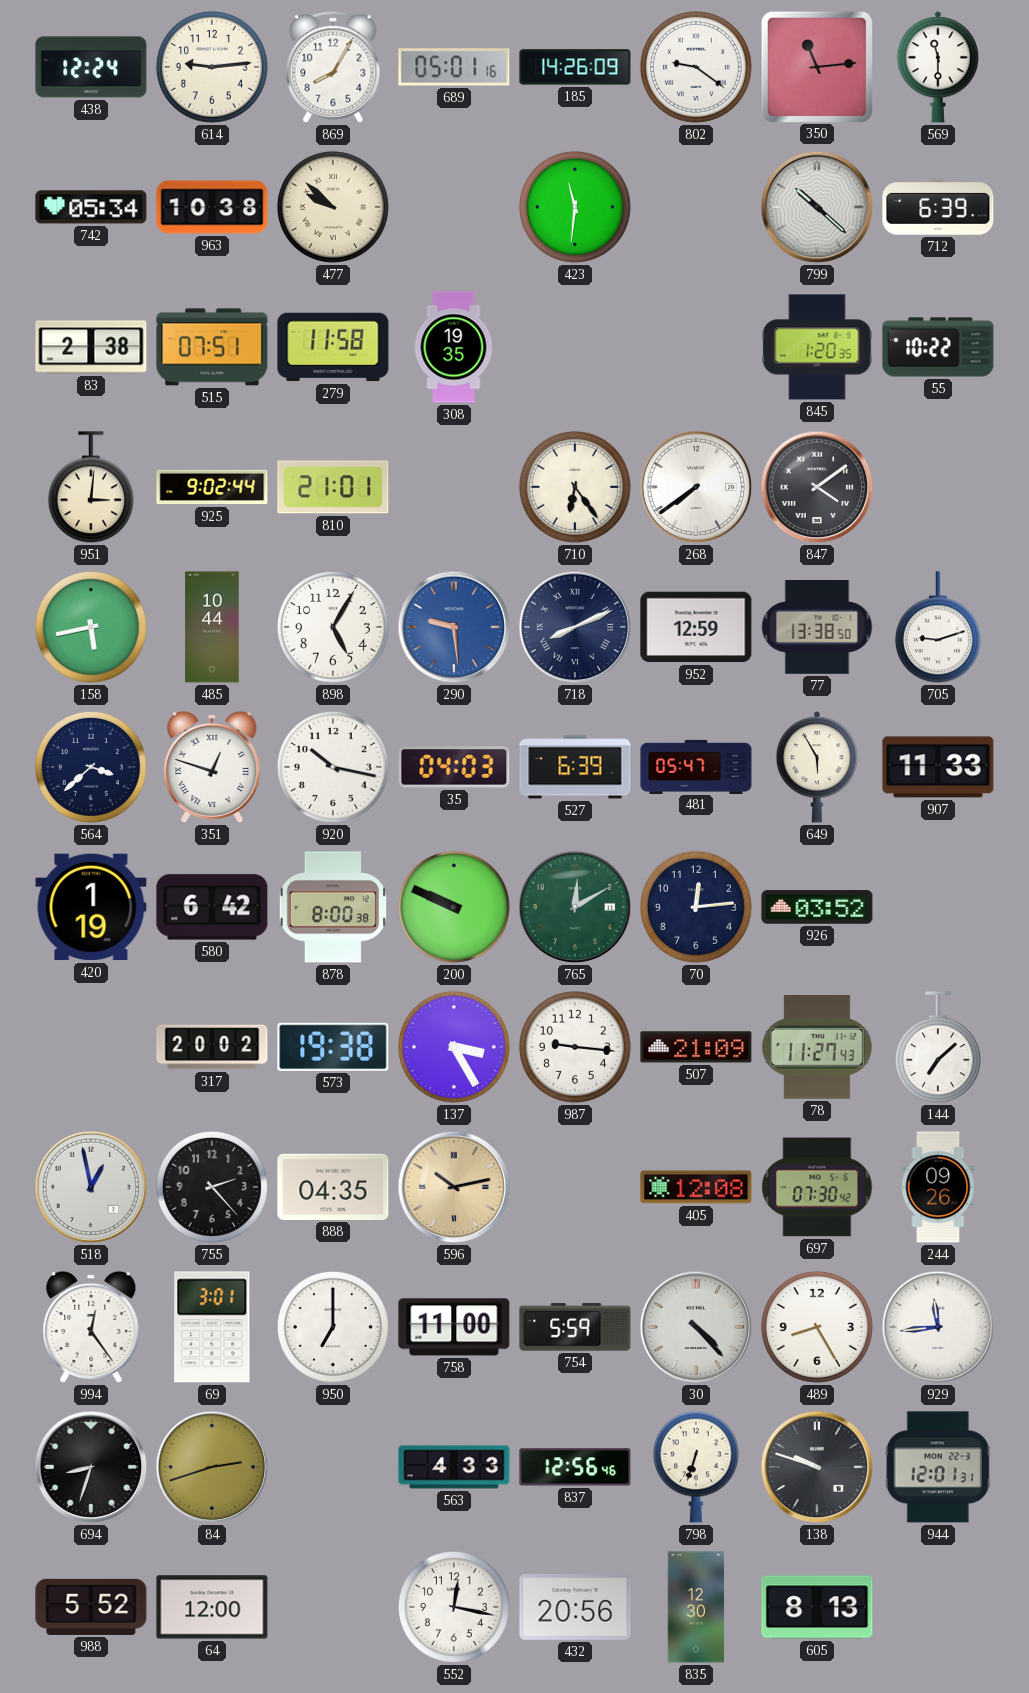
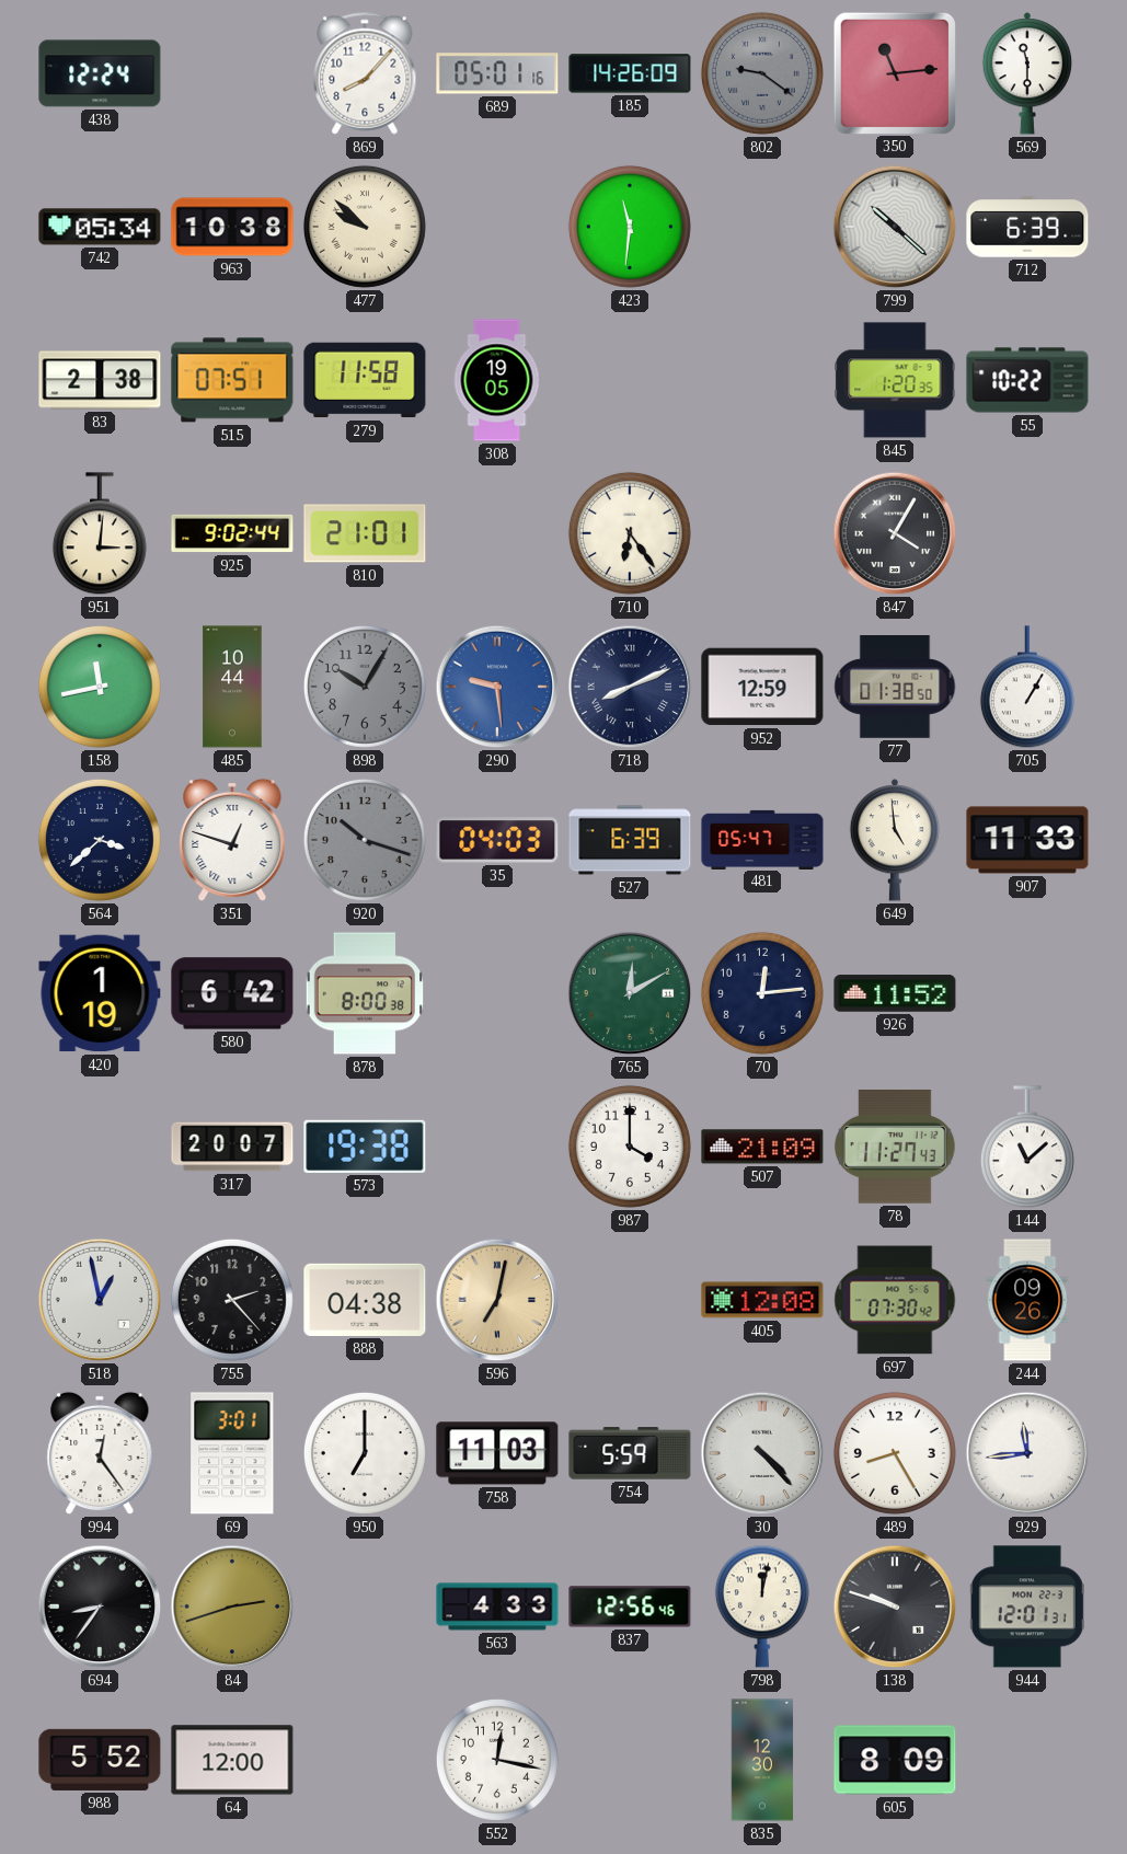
614: 9:14 -> none
869: 8:05 -> 8:07
802 dial: white -> grey
308: 19:35 -> 19:05
268: 7:39 -> none
847: 4:09 -> 4:05
158: 5:43 -> 11:43
898: 5:05 -> 10:05
898 dial: white -> grey
77: 13:38 -> 01:38
705: 9:12 -> 1:05
920: 10:17 -> 10:18
920 dial: white -> grey
649: 5:55 -> 4:59
200: 9:49 -> none
926: 03:52 -> 11:52
317: 20:02 -> 20:07
137: 3:25 -> none
987: 9:16 -> 4:00
144: 7:08 -> 11:08
888: 04:35 -> 04:38
596: 10:13 -> 7:02
758: 11:00 -> 11:03
694: 8:33 -> 8:36
798: 6:33 -> 12:02
432: 20:56 -> none
605: 8:13 -> 8:09
